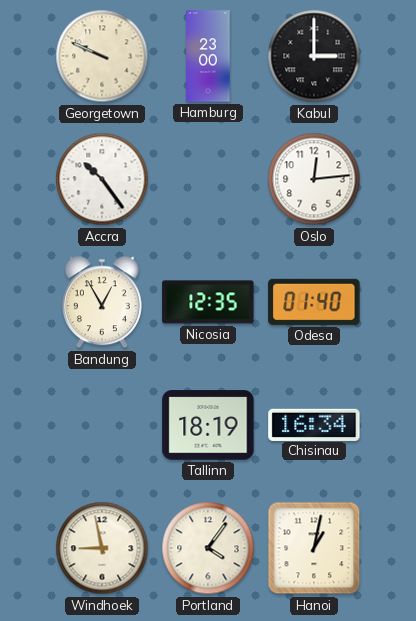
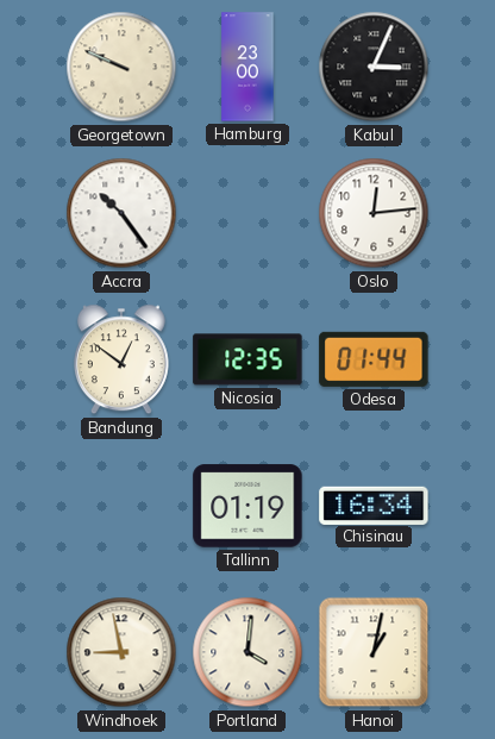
Kabul: 3:00 -> 3:04
Bandung: 12:55 -> 12:51
Odesa: 01:40 -> 01:44
Tallinn: 18:19 -> 01:19
Portland: 4:06 -> 4:01
